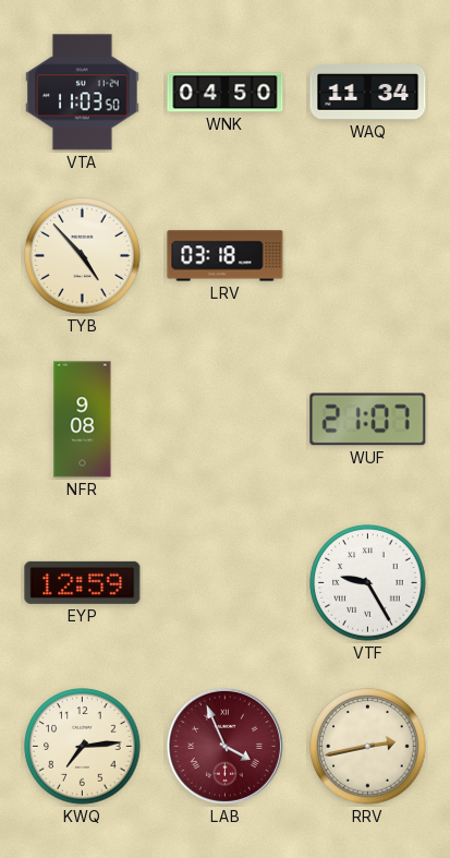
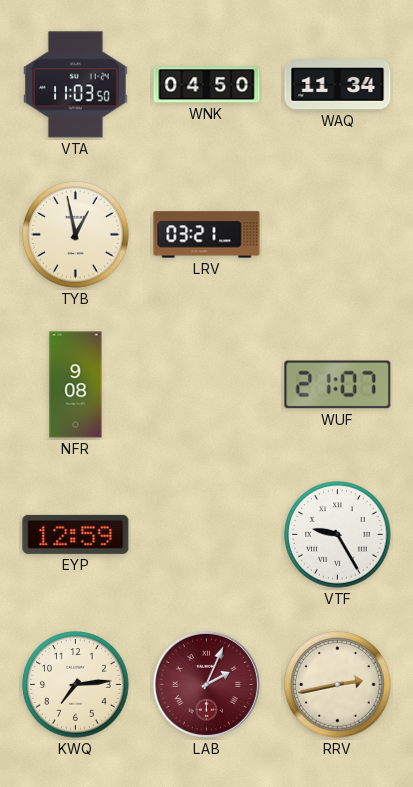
TYB: 4:53 -> 12:58
LRV: 03:18 -> 03:21
LAB: 3:56 -> 2:04
